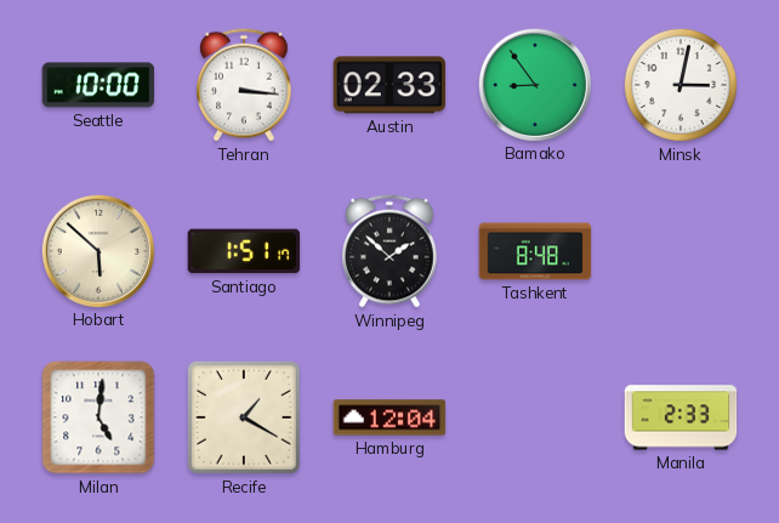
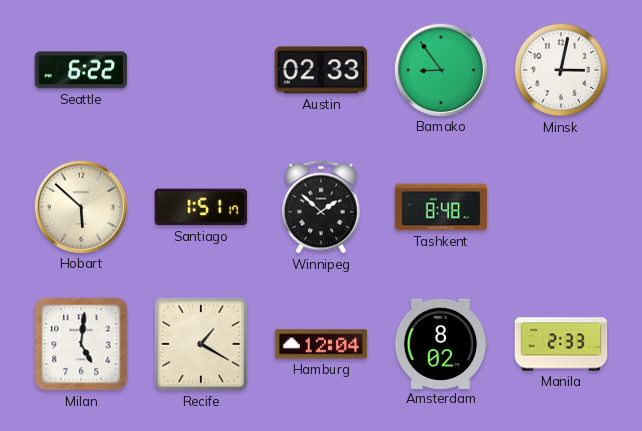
Seattle: 10:00 -> 6:22
Tehran: 3:16 -> none
Amsterdam: none -> 8:02
